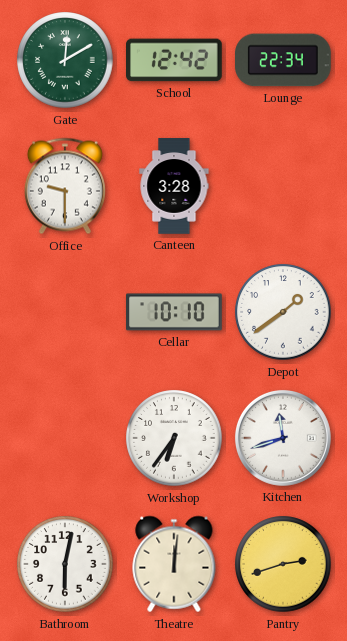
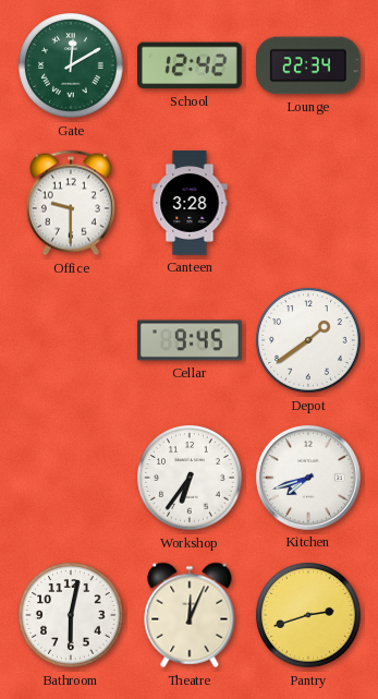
Cellar: 10:10 -> 9:45
Kitchen: 11:42 -> 7:42
Theatre: 12:01 -> 12:04
